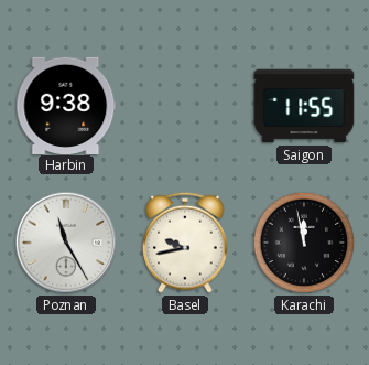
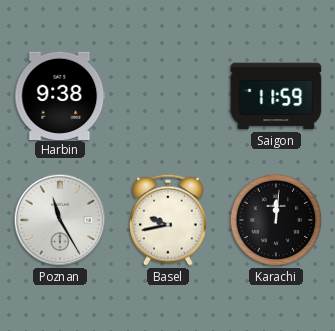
Saigon: 11:55 -> 11:59
Karachi: 11:58 -> 12:01
